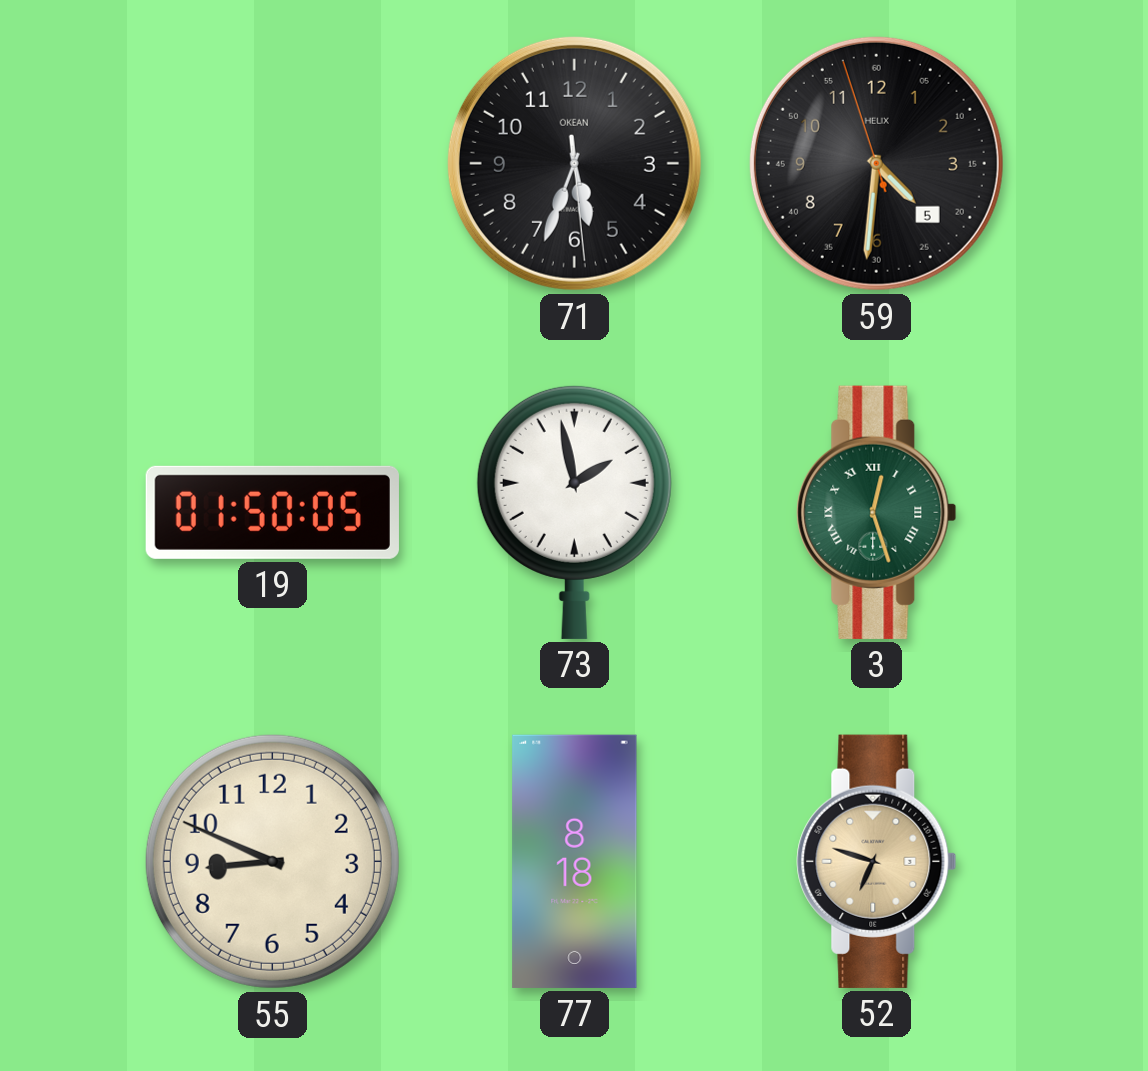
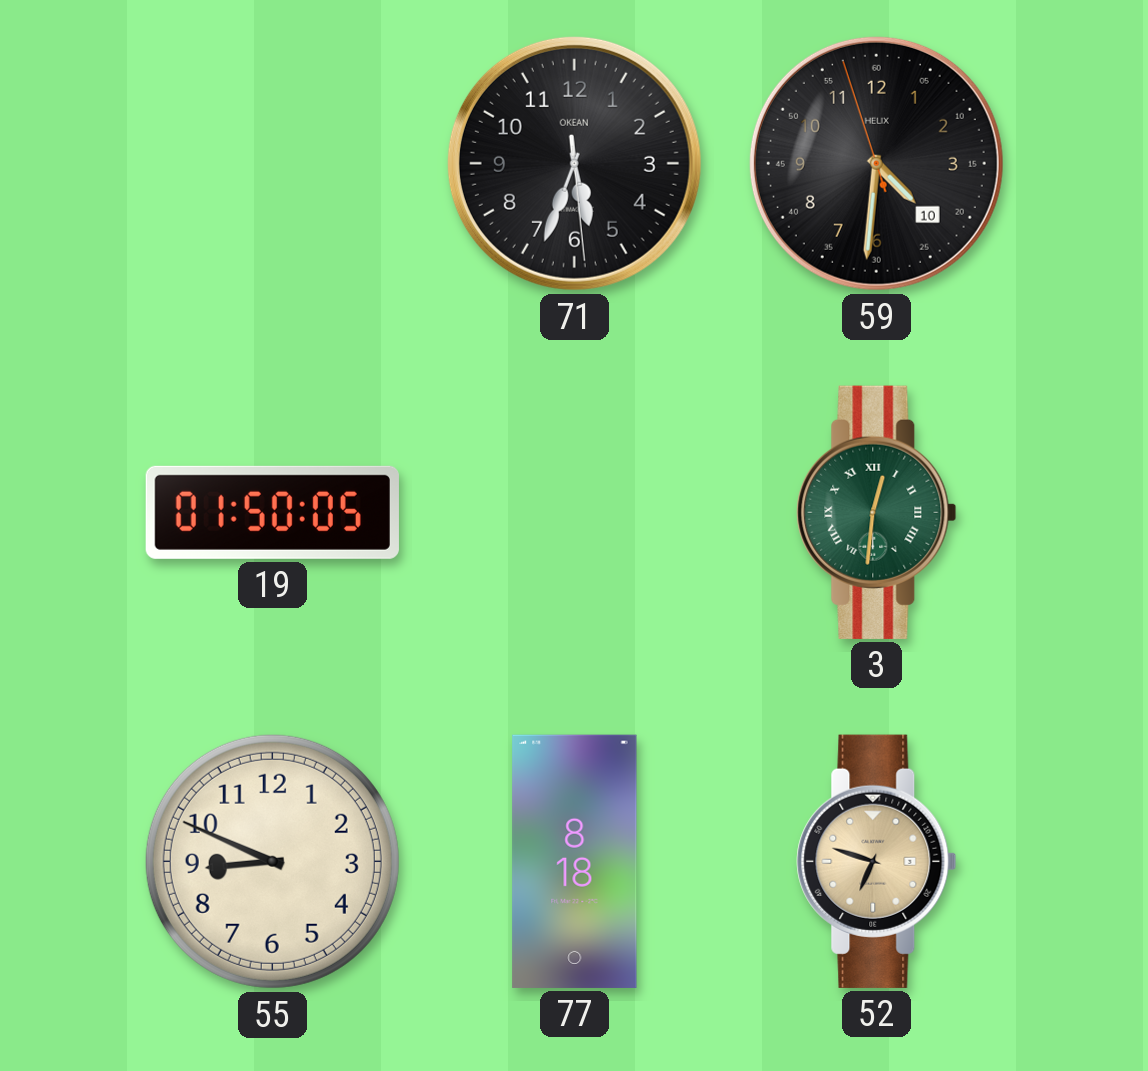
59 date: 5 -> 10
73: 1:58 -> none
3: 12:27 -> 12:31
